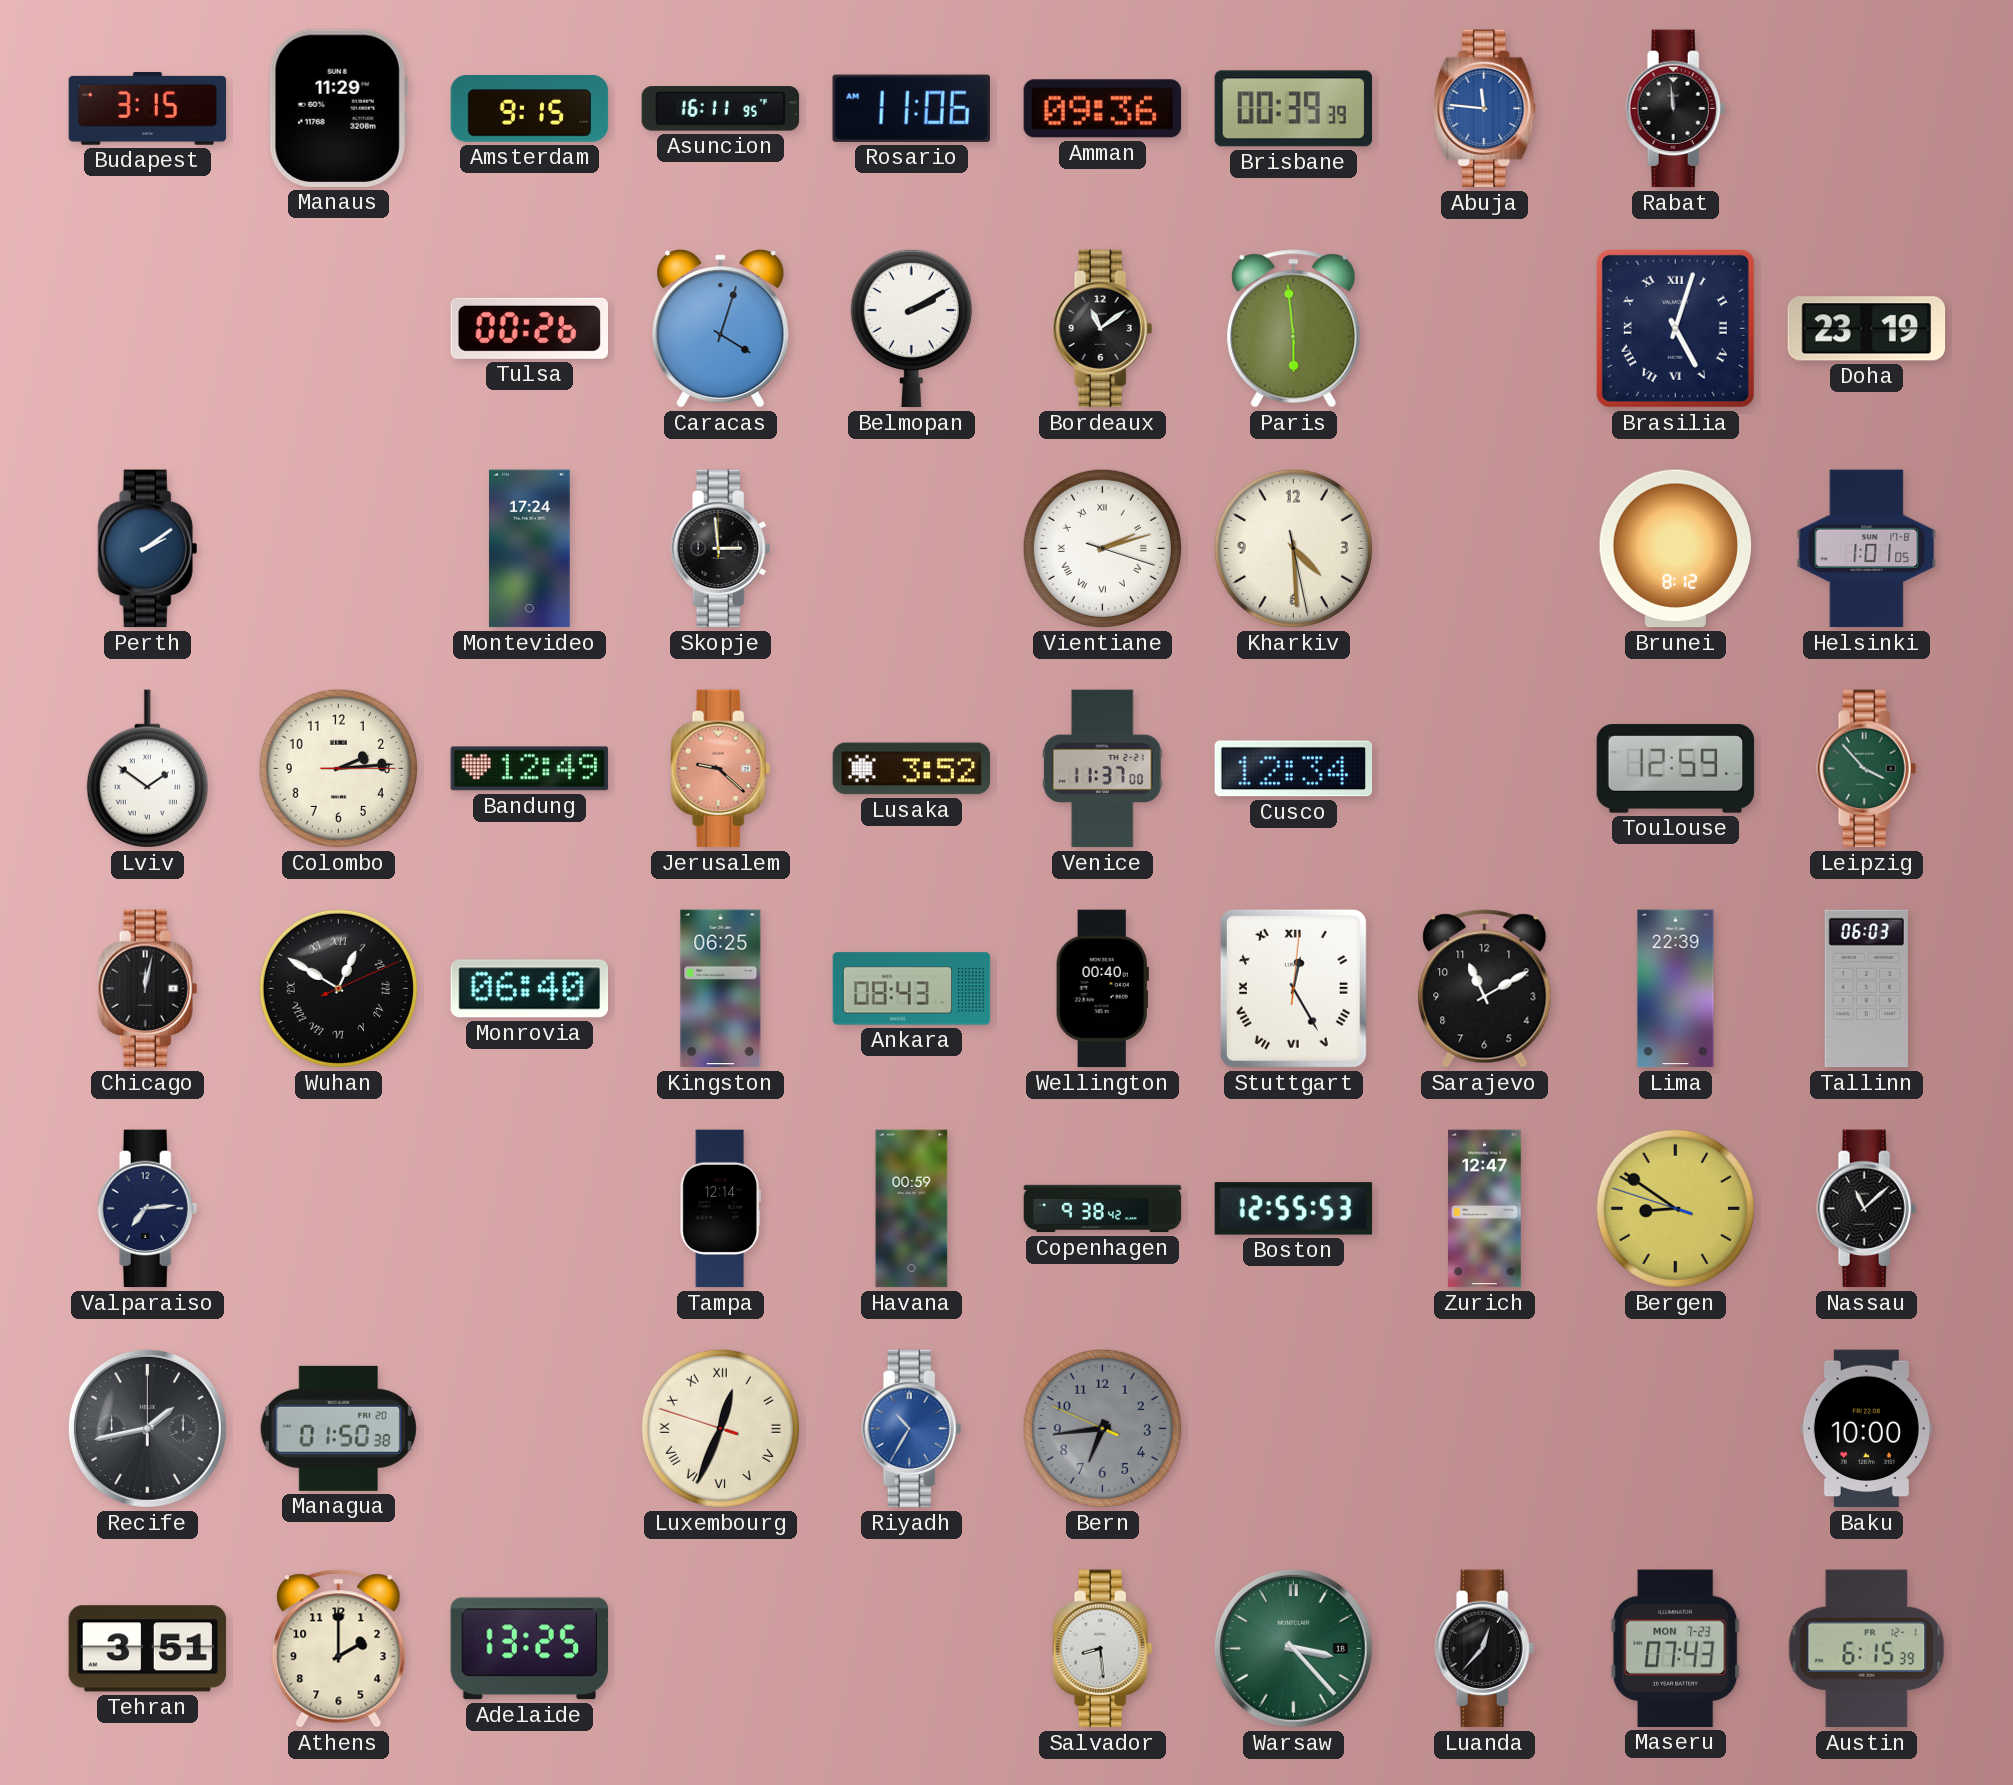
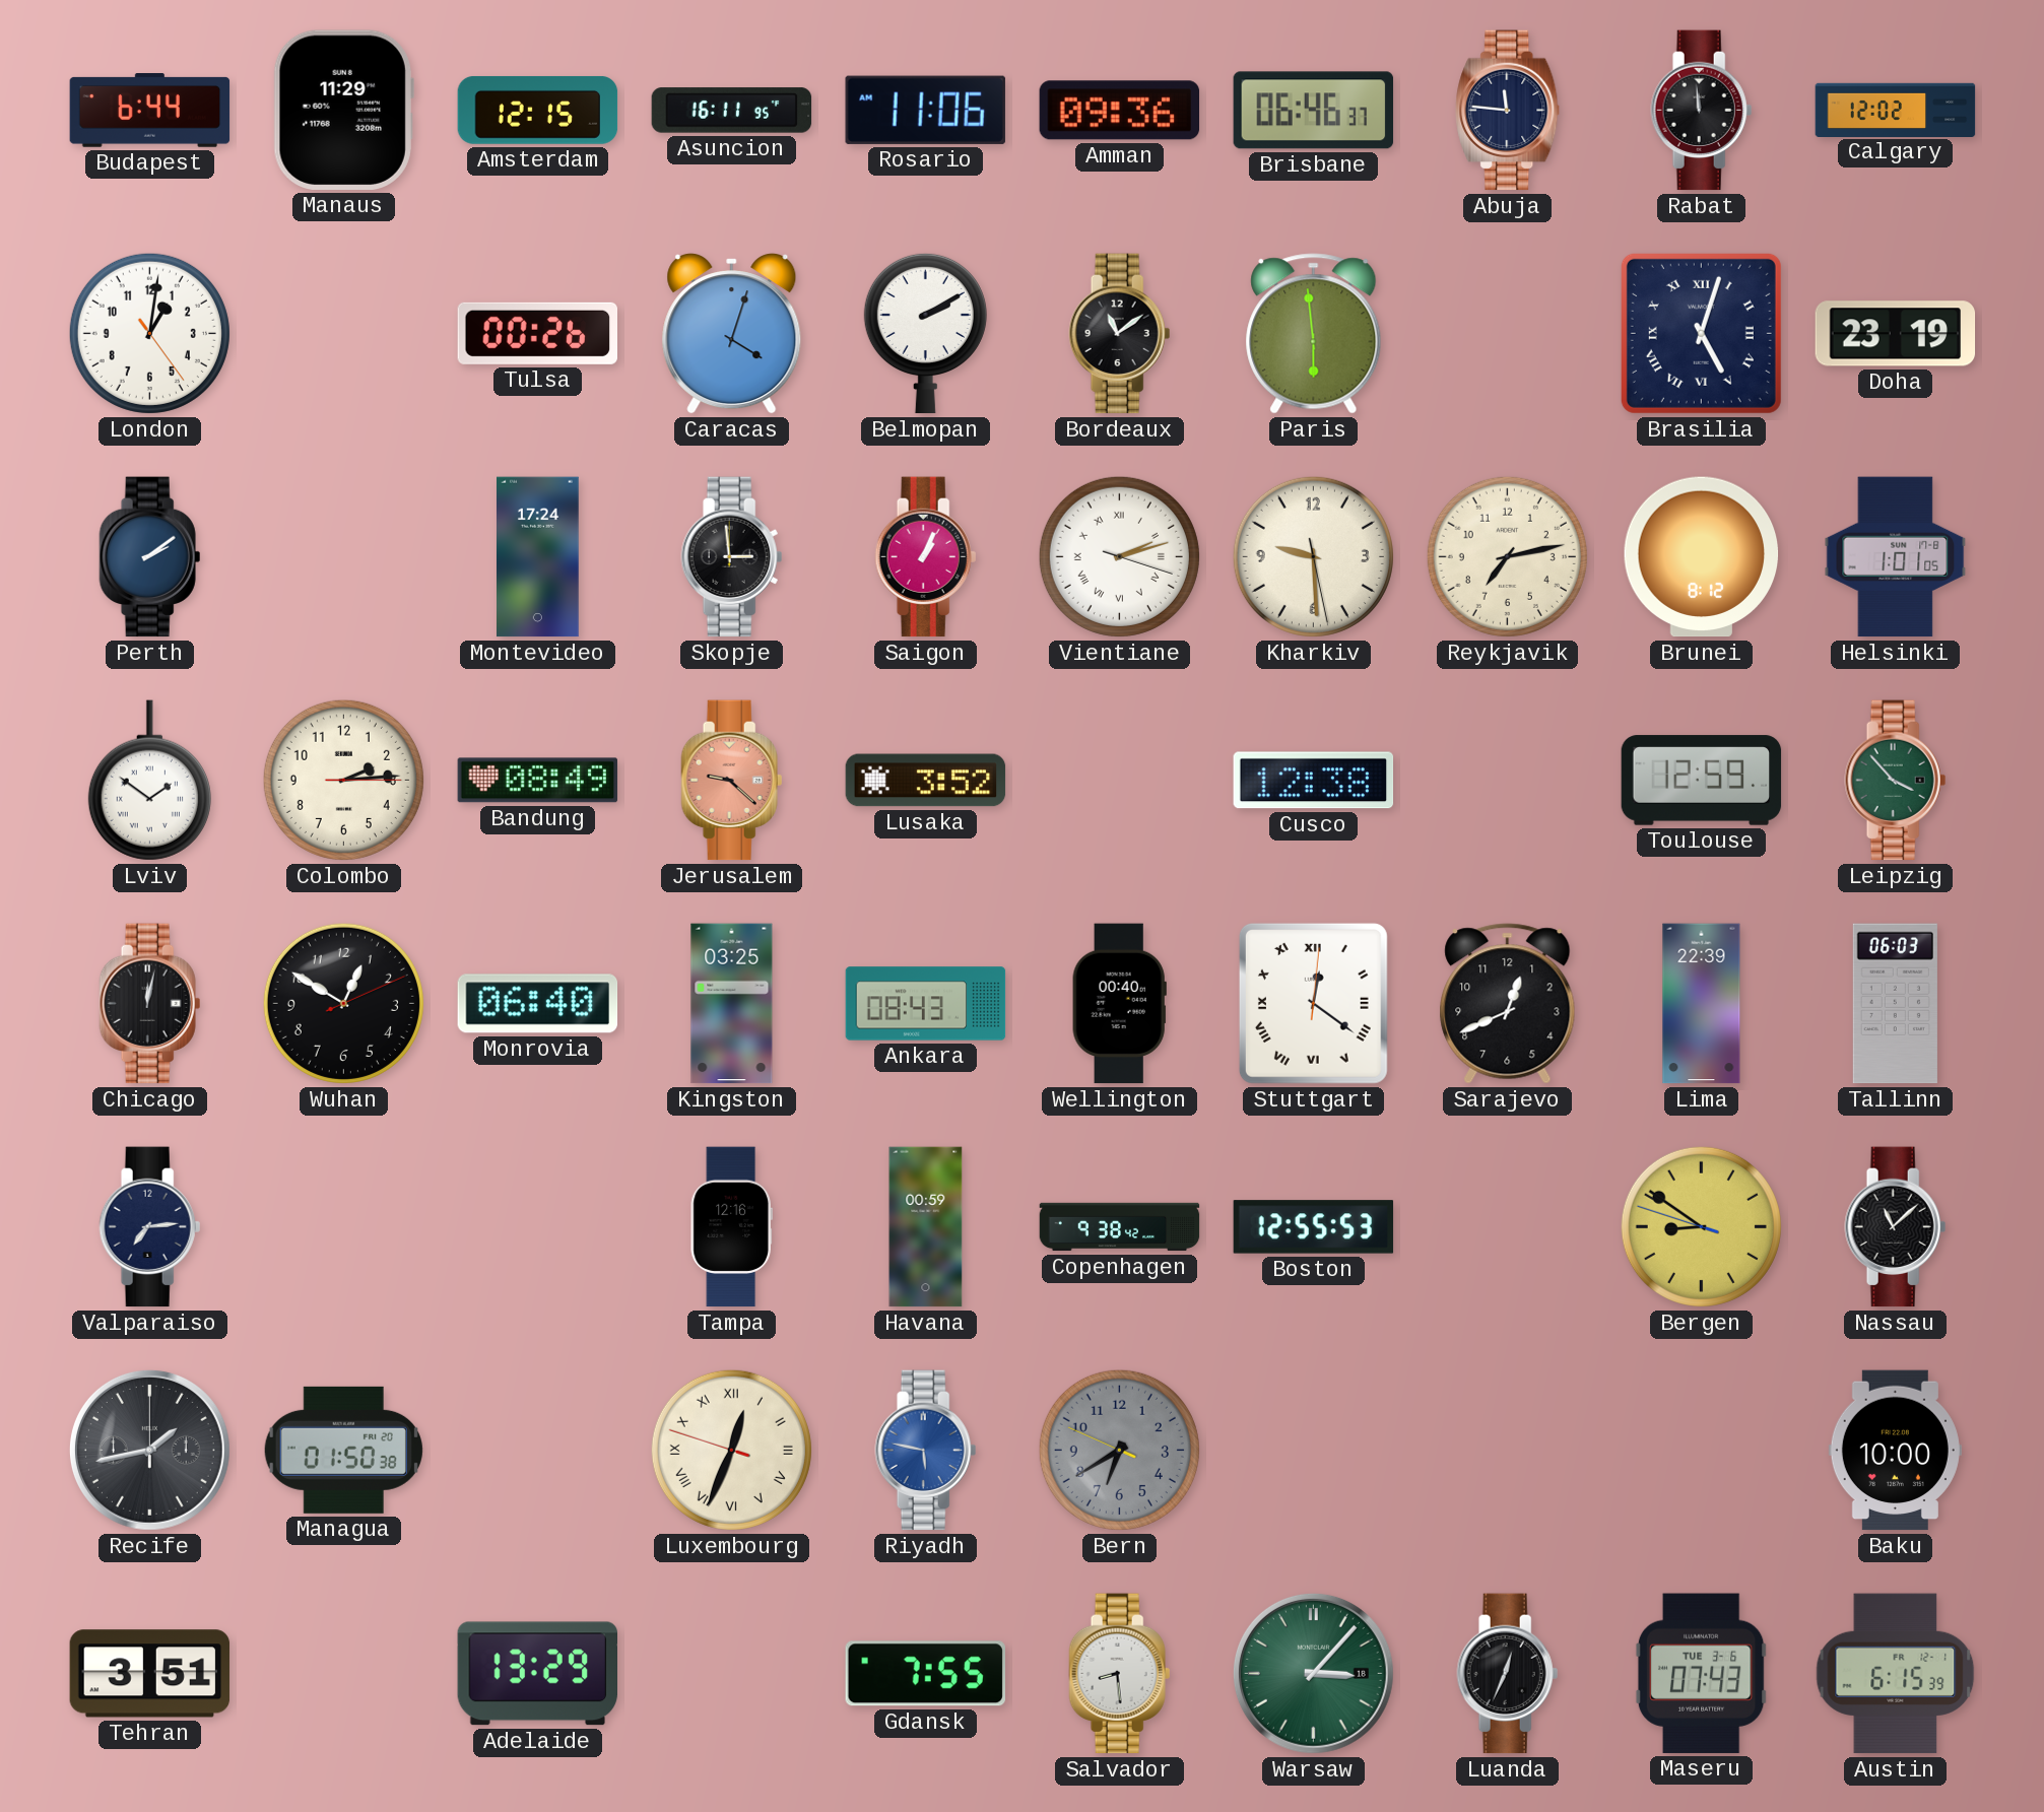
Budapest: 3:15 -> 6:44
Amsterdam: 9:15 -> 12:15
Brisbane: 00:39 -> 06:46
Abuja dial: blue -> navy
Calgary: none -> 12:02
London: none -> 1:01
Saigon: none -> 1:04
Kharkiv: 4:29 -> 9:29
Reykjavik: none -> 7:13
Bandung: 12:49 -> 08:49
Venice: 11:37 -> none
Cusco: 12:34 -> 12:38
Wuhan numerals: Roman -> Arabic
Kingston: 06:25 -> 03:25
Stuttgart: 12:25 -> 12:21
Sarajevo: 11:10 -> 12:41
Tampa: 12:14 -> 12:16
Zurich: 12:47 -> none
Riyadh: 10:35 -> 5:47
Bern: 6:43 -> 6:39
Athens: 2:00 -> none
Adelaide: 13:25 -> 13:29
Gdansk: none -> 7:55
Warsaw: 3:23 -> 3:07
Luanda: 12:37 -> 12:34
Maseru date: MON 7-23 -> TUE 3-6
